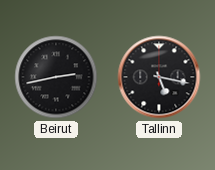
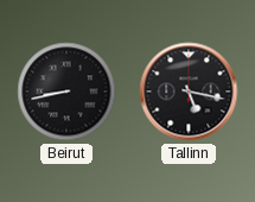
Beirut: 2:43 -> 8:43
